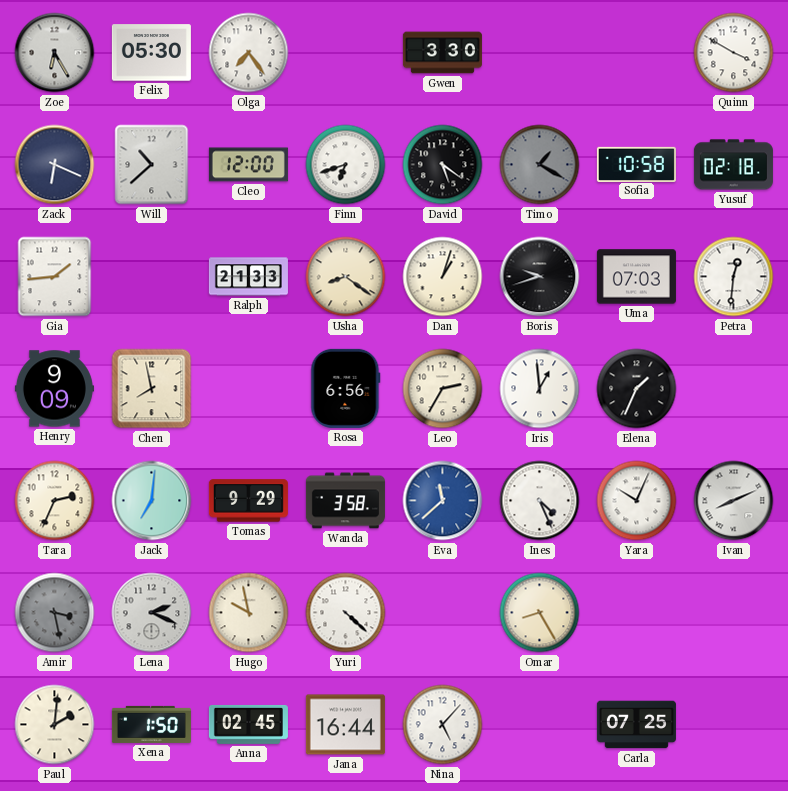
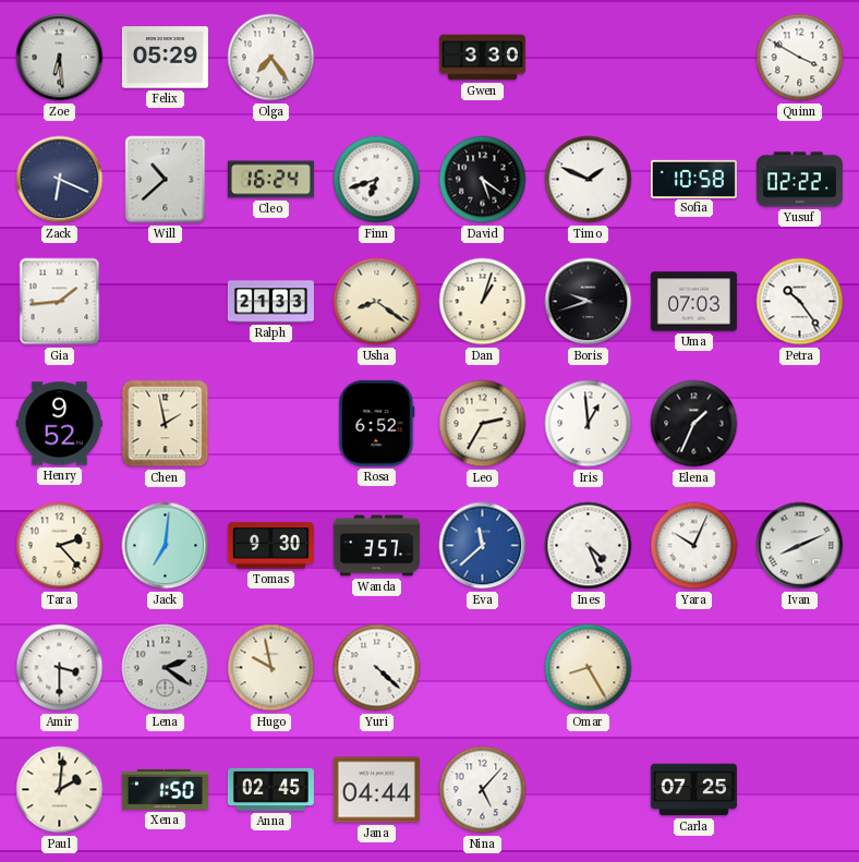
Zoe: 6:25 -> 6:29
Felix: 05:30 -> 05:29
Cleo: 12:00 -> 16:24
Timo: 1:20 -> 1:49
Timo dial: grey -> white
Yusuf: 02:18 -> 02:22
Petra: 12:31 -> 10:24
Henry: 9:09 -> 9:52
Chen: 7:58 -> 1:58
Rosa: 6:56 -> 6:52
Tara: 2:34 -> 2:23
Tomas: 9:29 -> 9:30
Wanda: 3:58 -> 3:57
Amir: 3:28 -> 3:30
Amir dial: grey -> white
Lena: 2:19 -> 2:21
Jana: 16:44 -> 04:44
